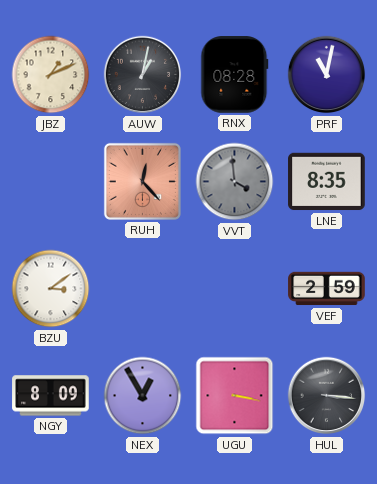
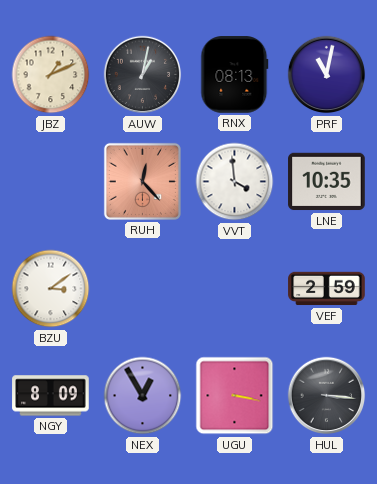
RNX: 08:28 -> 08:13
VVT dial: grey -> white
LNE: 8:35 -> 10:35
